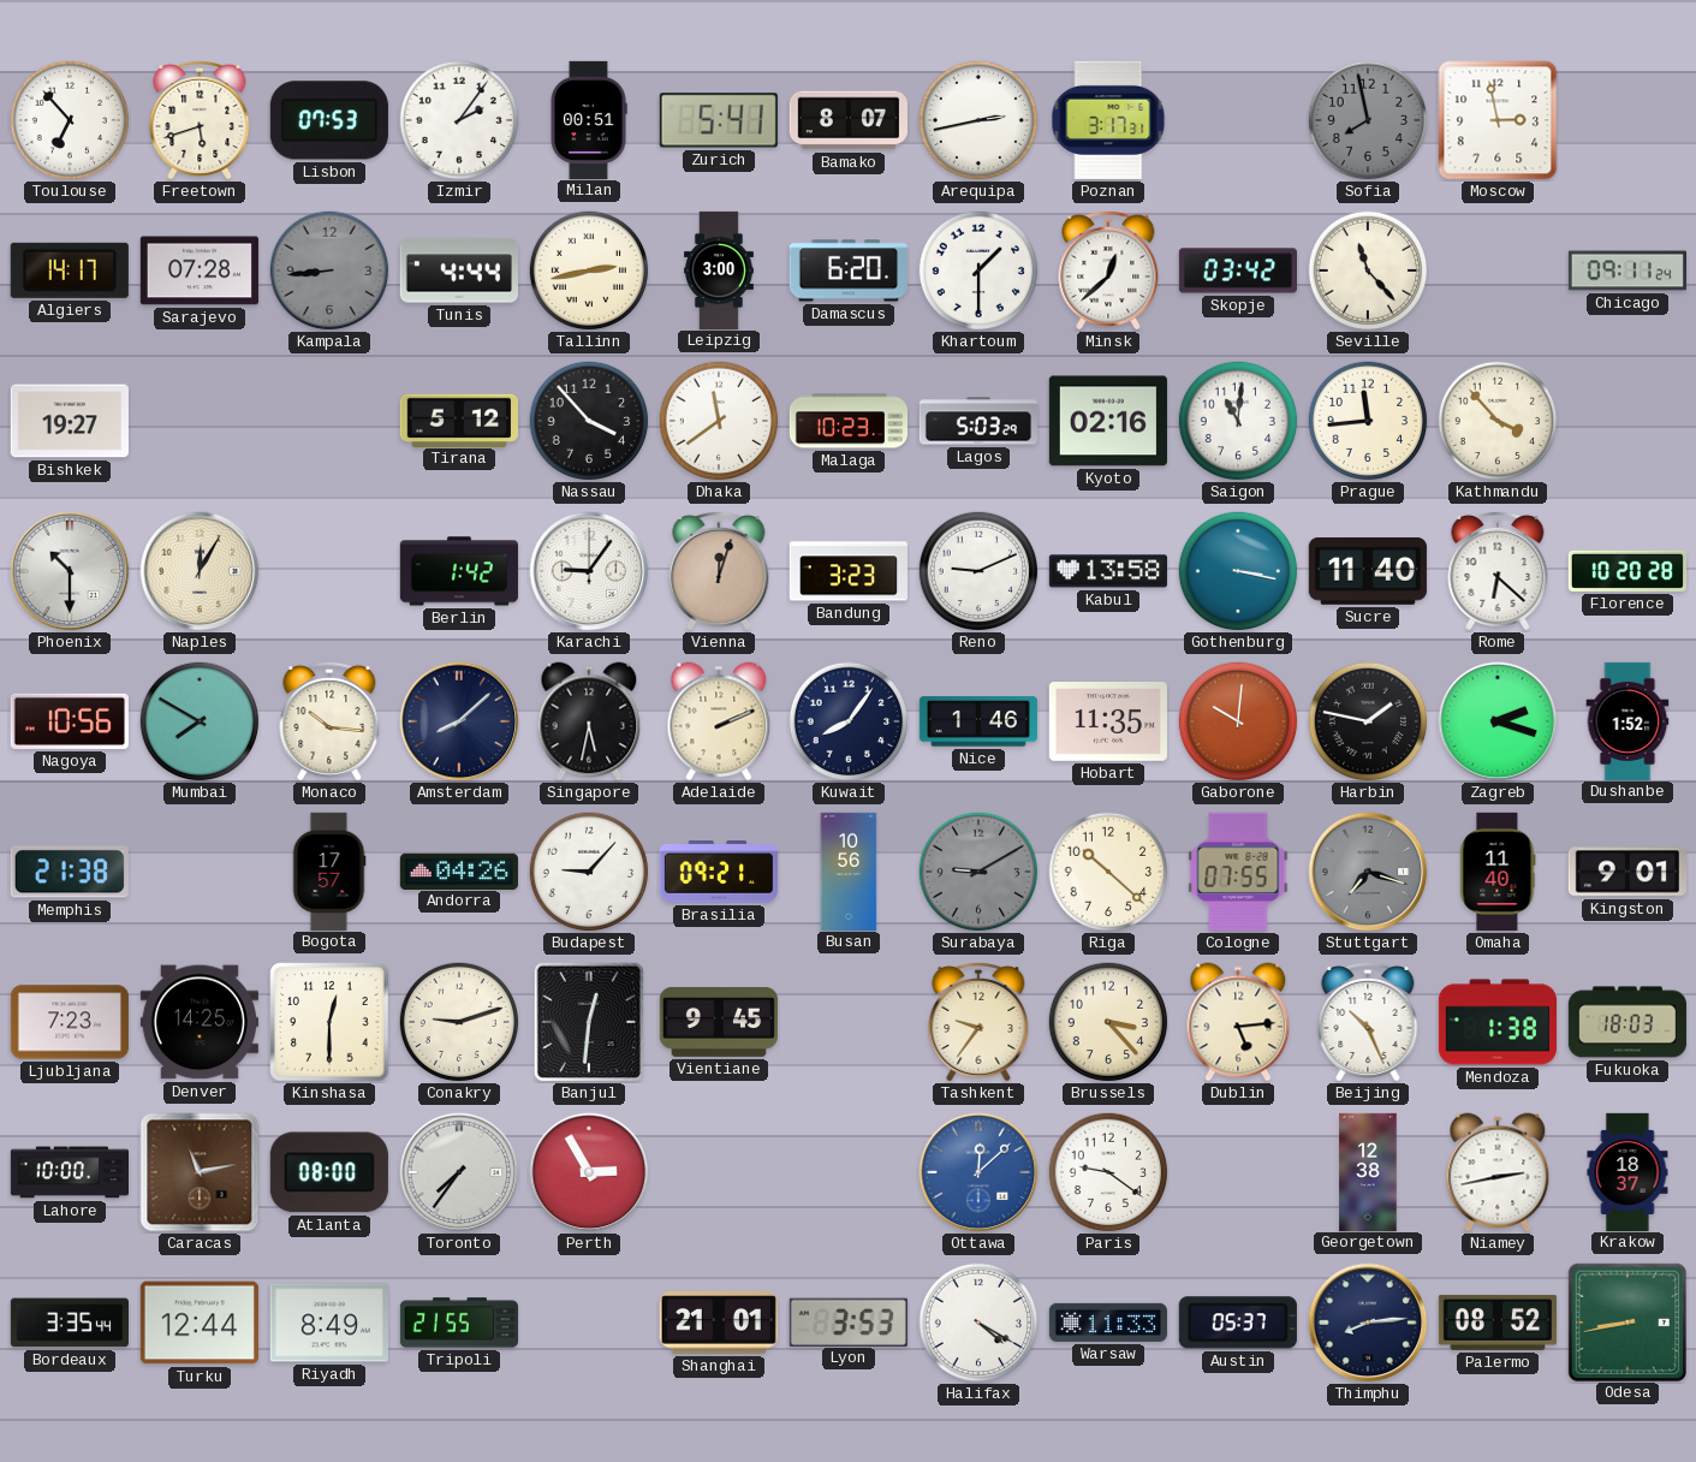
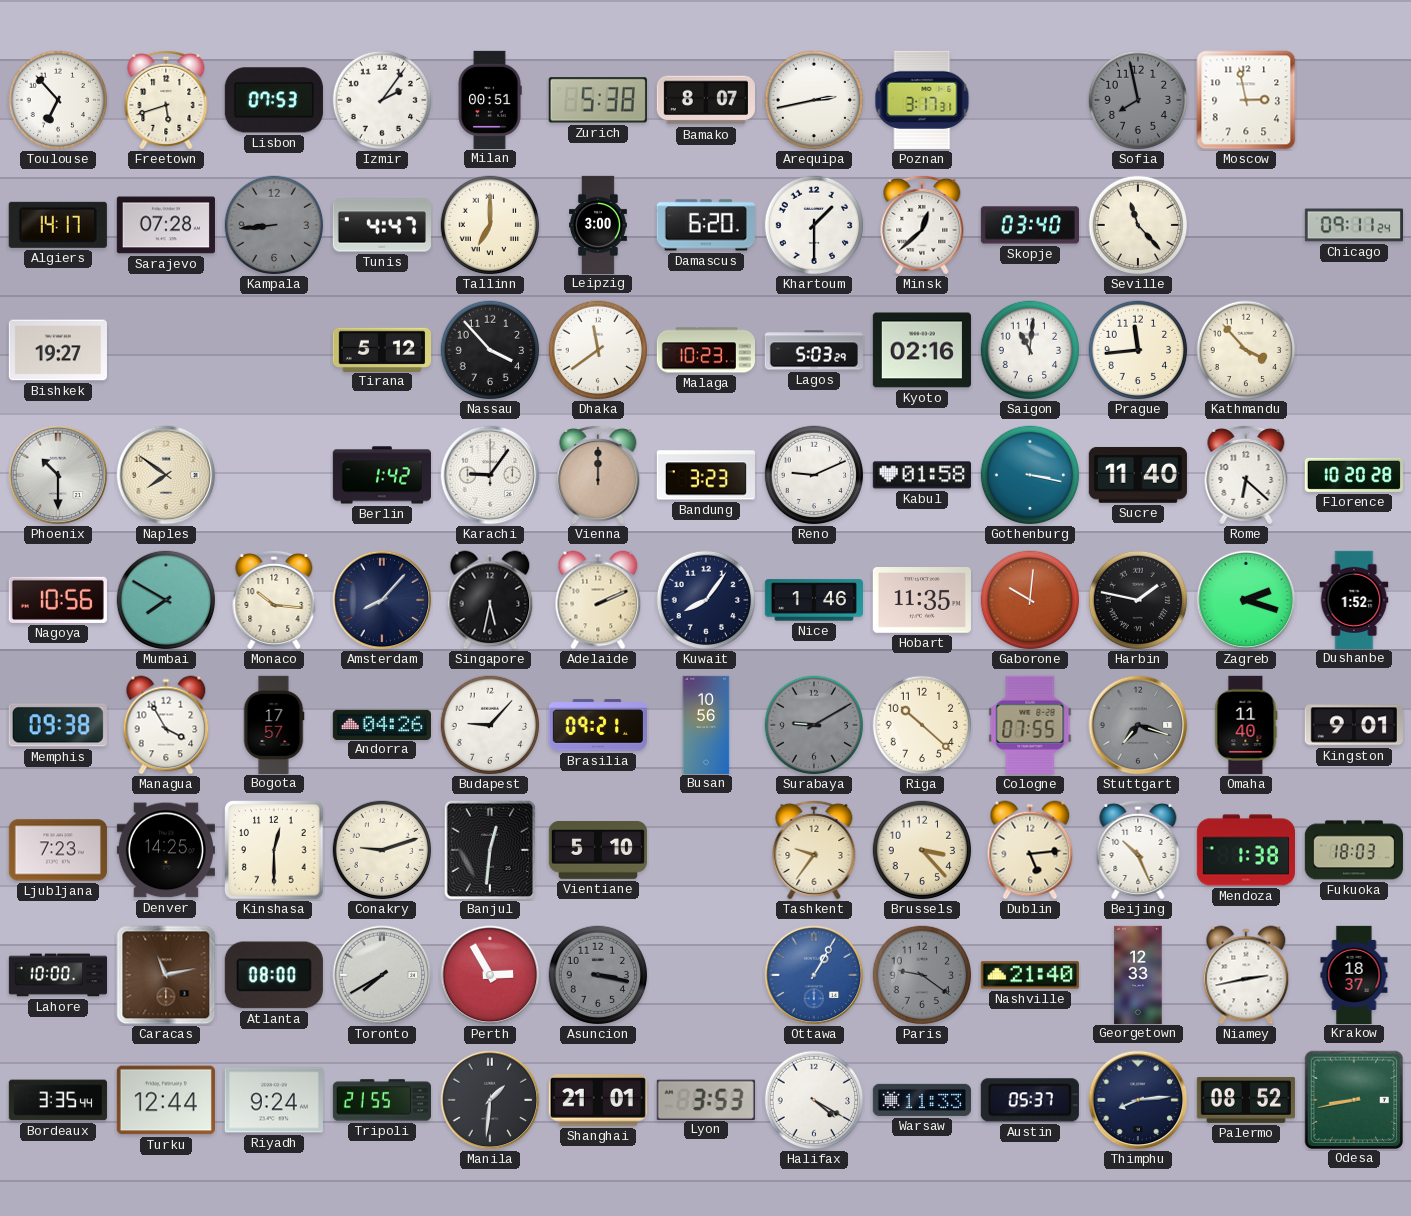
Zurich: 5:41 -> 5:38
Tunis: 4:44 -> 4:47
Tallinn: 2:43 -> 7:00
Skopje: 03:42 -> 03:40
Naples: 12:05 -> 7:51
Vienna: 12:03 -> 12:00
Kabul: 13:58 -> 01:58
Amsterdam: 8:08 -> 8:07
Memphis: 21:38 -> 09:38
Managua: none -> 3:55
Vientiane: 9:45 -> 5:10
Toronto: 7:36 -> 7:40
Asuncion: none -> 3:17
Ottawa: 12:08 -> 1:05
Paris dial: white -> grey
Nashville: none -> 21:40
Georgetown: 12:38 -> 12:33
Riyadh: 8:49 -> 9:24
Manila: none -> 1:31
